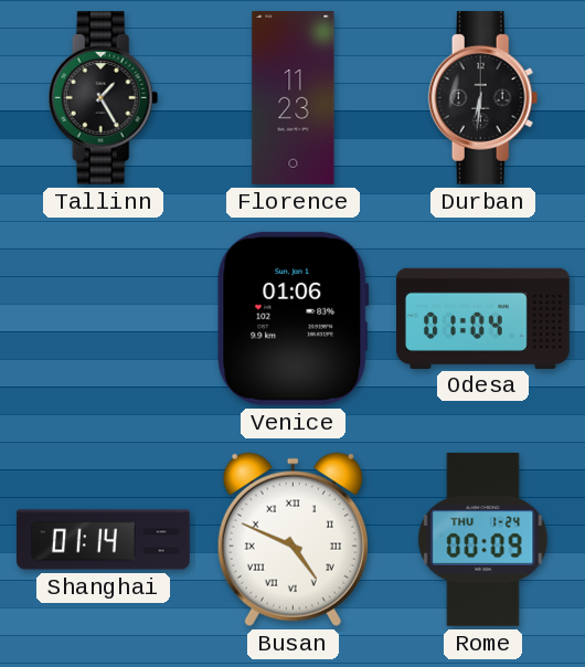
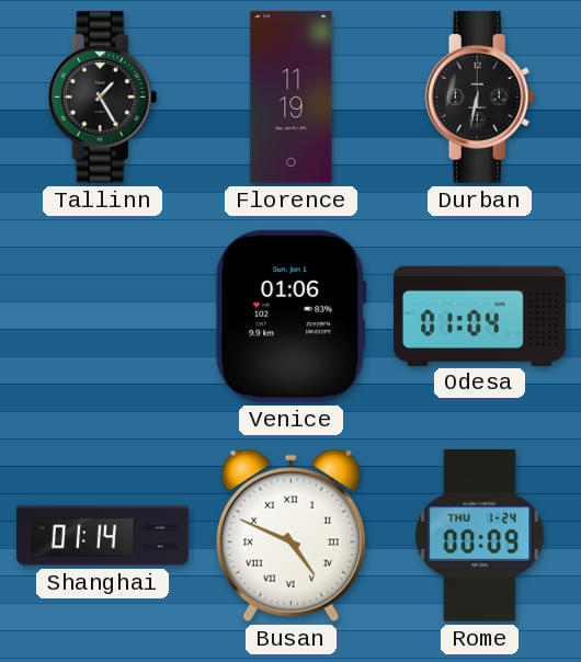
Florence: 11:23 -> 11:19
Durban: 6:31 -> 6:32
